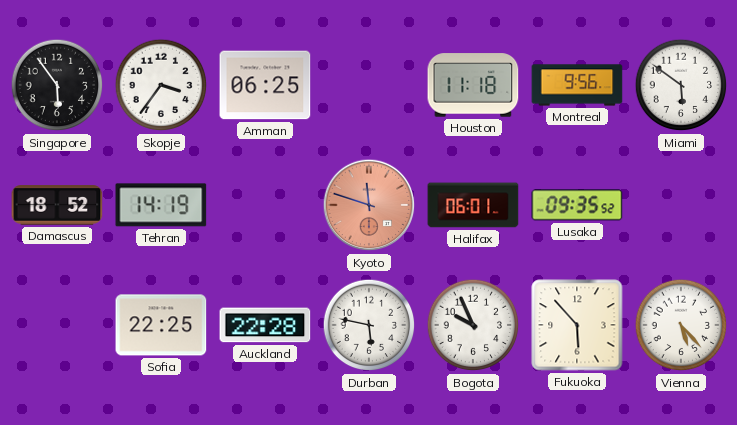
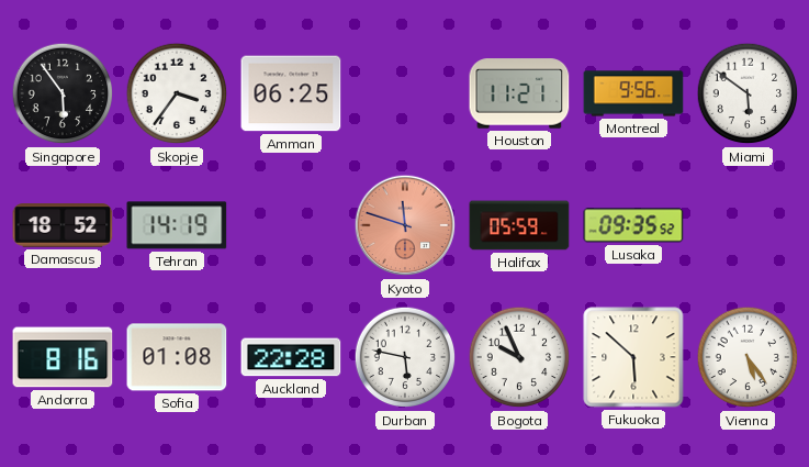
Houston: 11:18 -> 11:21
Halifax: 06:01 -> 05:59
Andorra: none -> 8:16
Sofia: 22:25 -> 01:08
Fukuoka: 5:53 -> 5:52
Vienna: 5:23 -> 5:24
